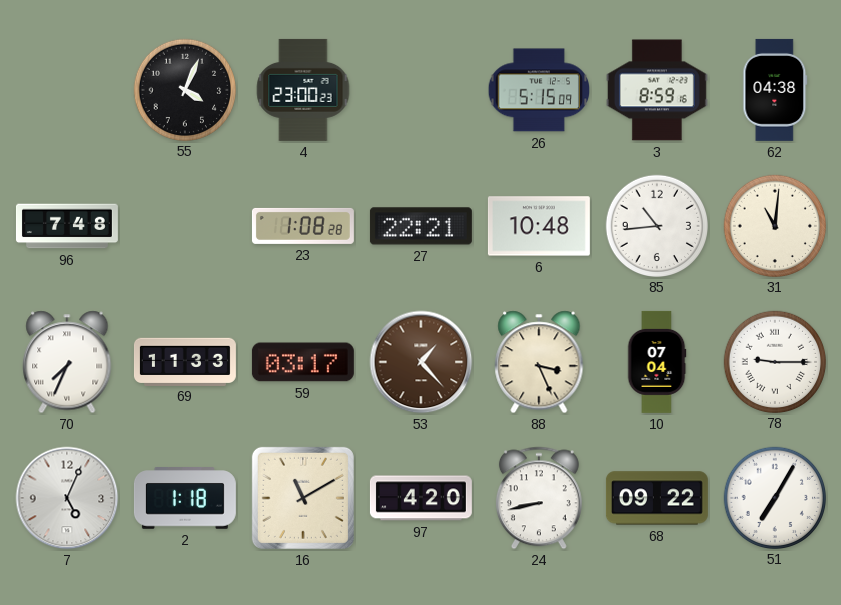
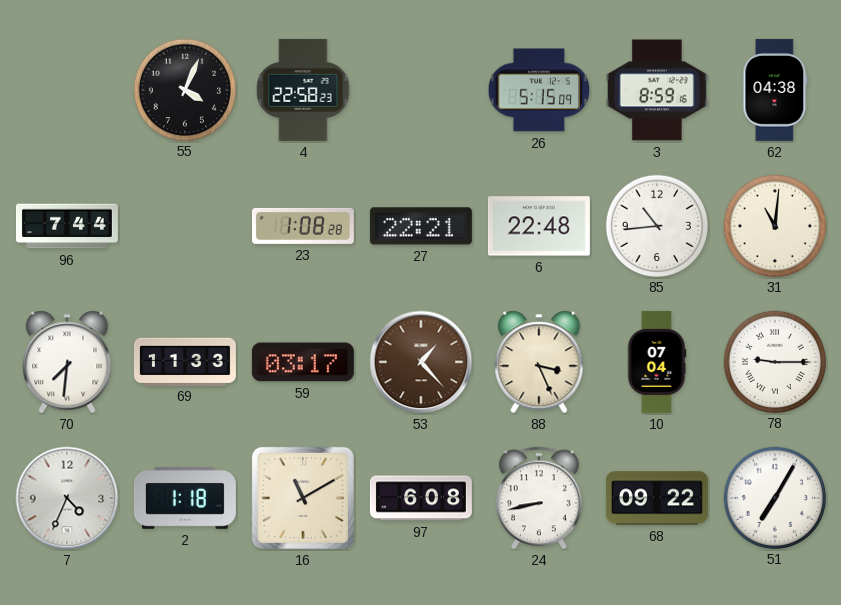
4: 23:00 -> 22:58
96: 7:48 -> 7:44
6: 10:48 -> 22:48
70: 7:34 -> 7:31
7: 5:04 -> 4:34
97: 4:20 -> 6:08
